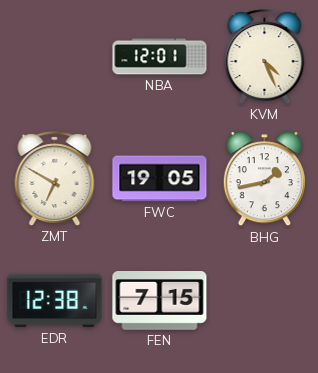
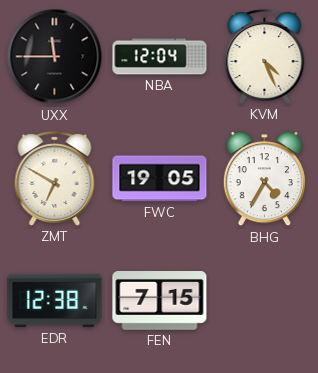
UXX: none -> 11:45
NBA: 12:01 -> 12:04
BHG: 1:43 -> 4:35
